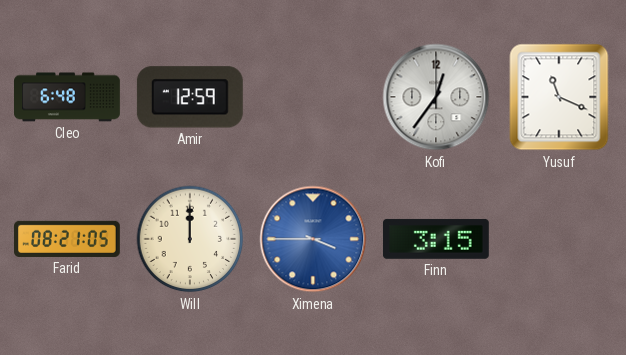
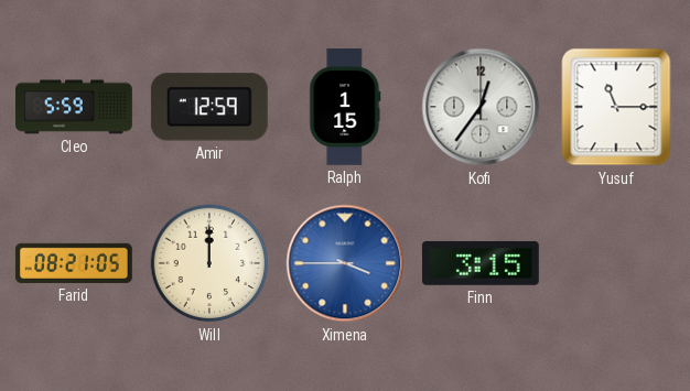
Cleo: 6:48 -> 5:59
Ralph: none -> 1:15
Yusuf: 11:19 -> 11:15
